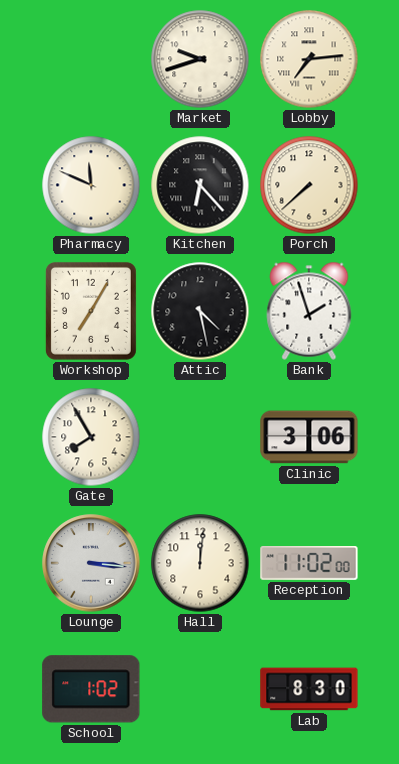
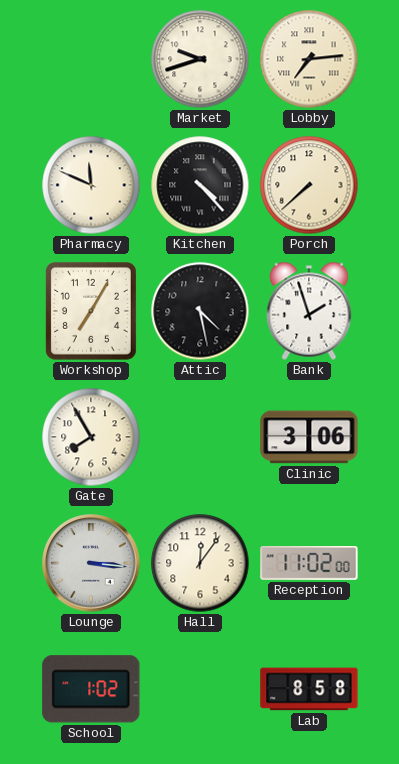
Kitchen: 6:23 -> 4:23
Hall: 12:01 -> 12:06
Lab: 8:30 -> 8:58
